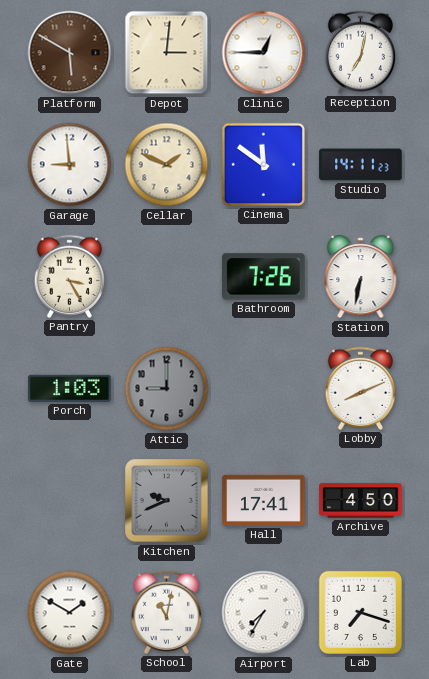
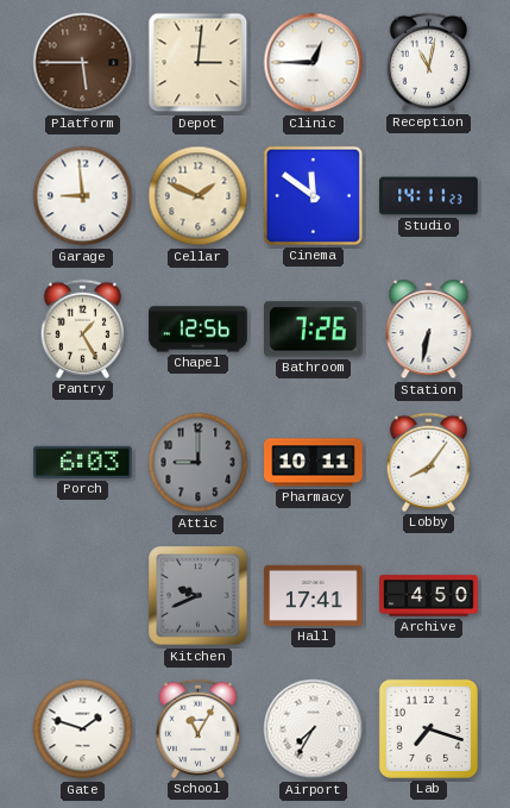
Platform: 5:50 -> 5:45
Reception: 7:02 -> 11:02
Pantry: 3:25 -> 1:25
Chapel: none -> 12:56
Porch: 1:03 -> 6:03
Pharmacy: none -> 10:11
Lobby: 8:11 -> 8:06
Gate: 1:50 -> 1:48
School: 11:02 -> 11:05
